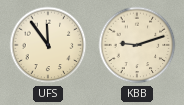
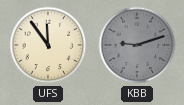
KBB dial: cream -> grey
